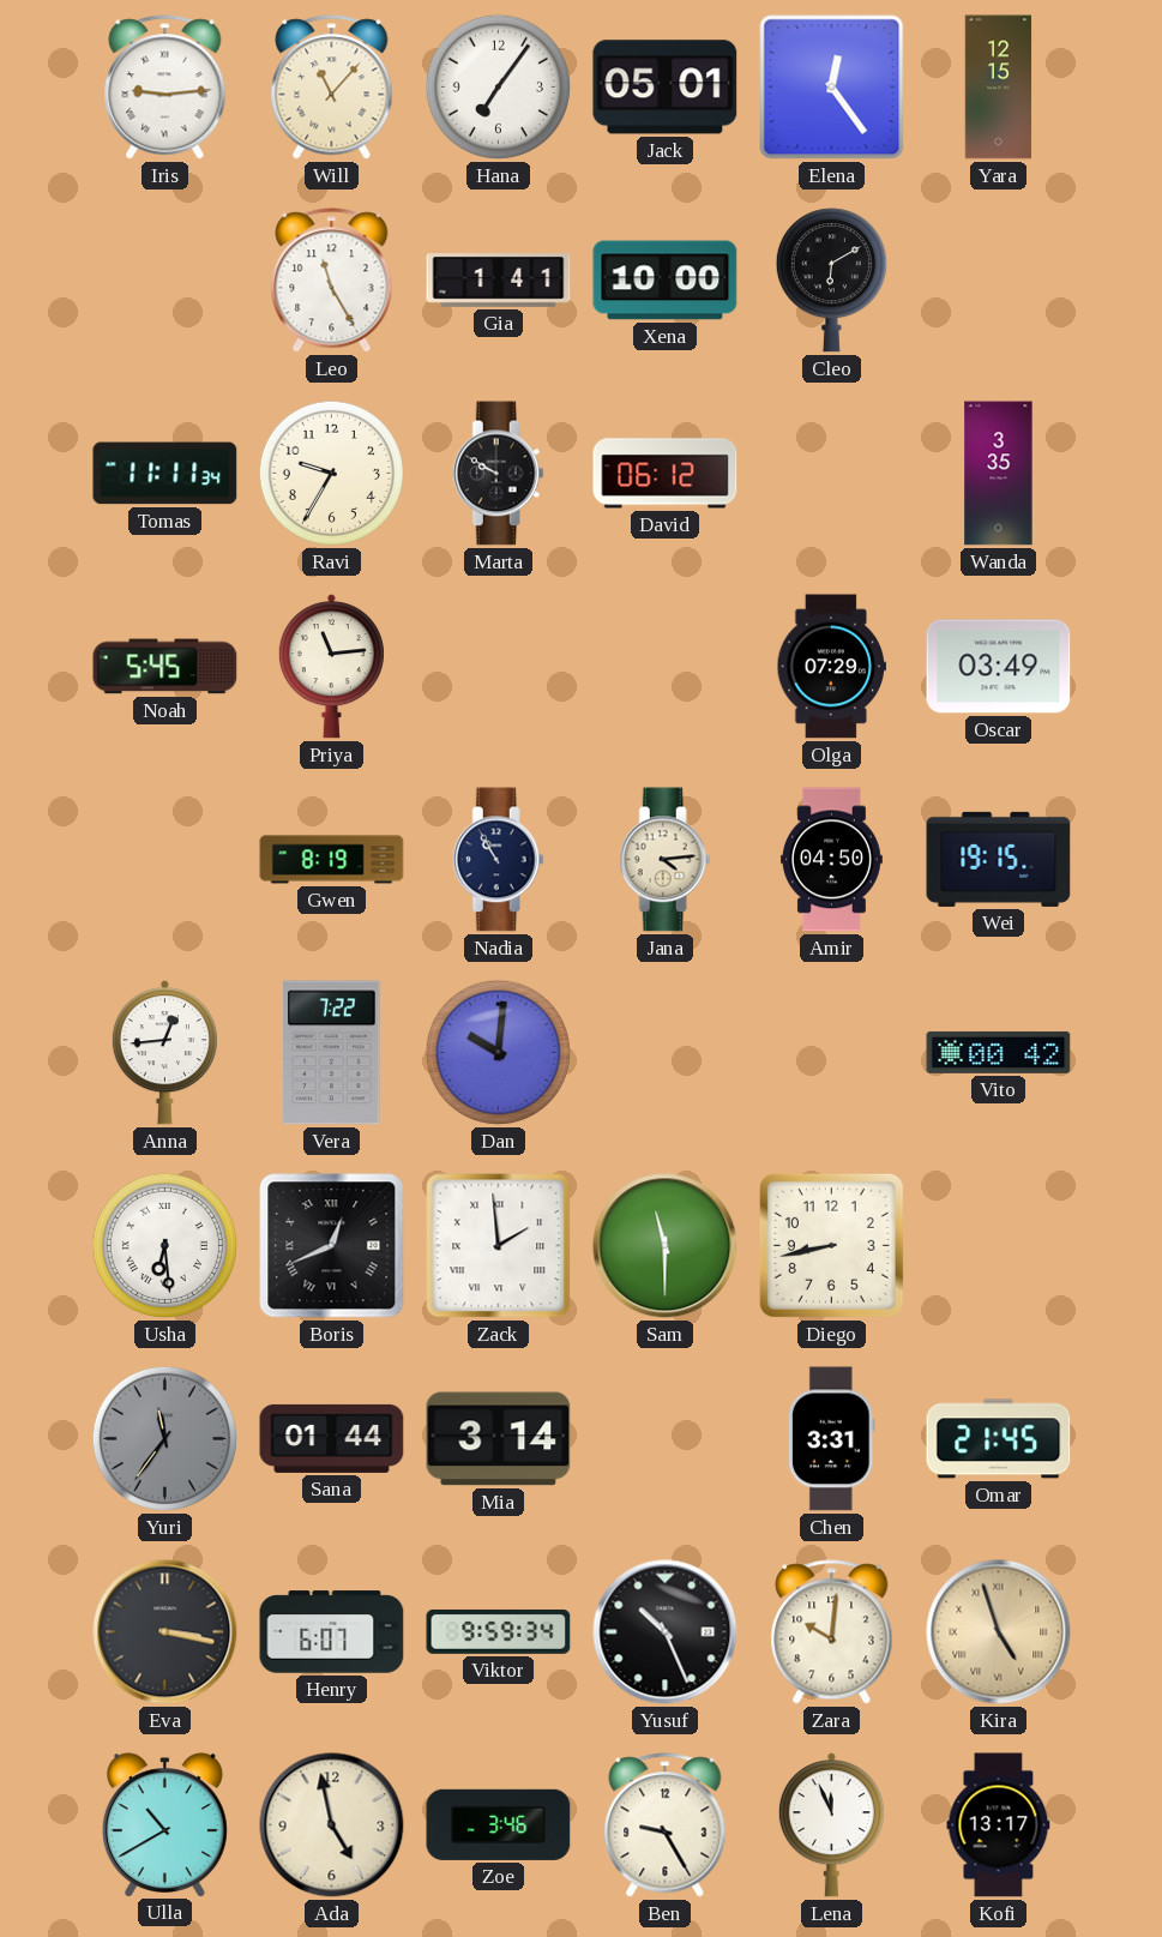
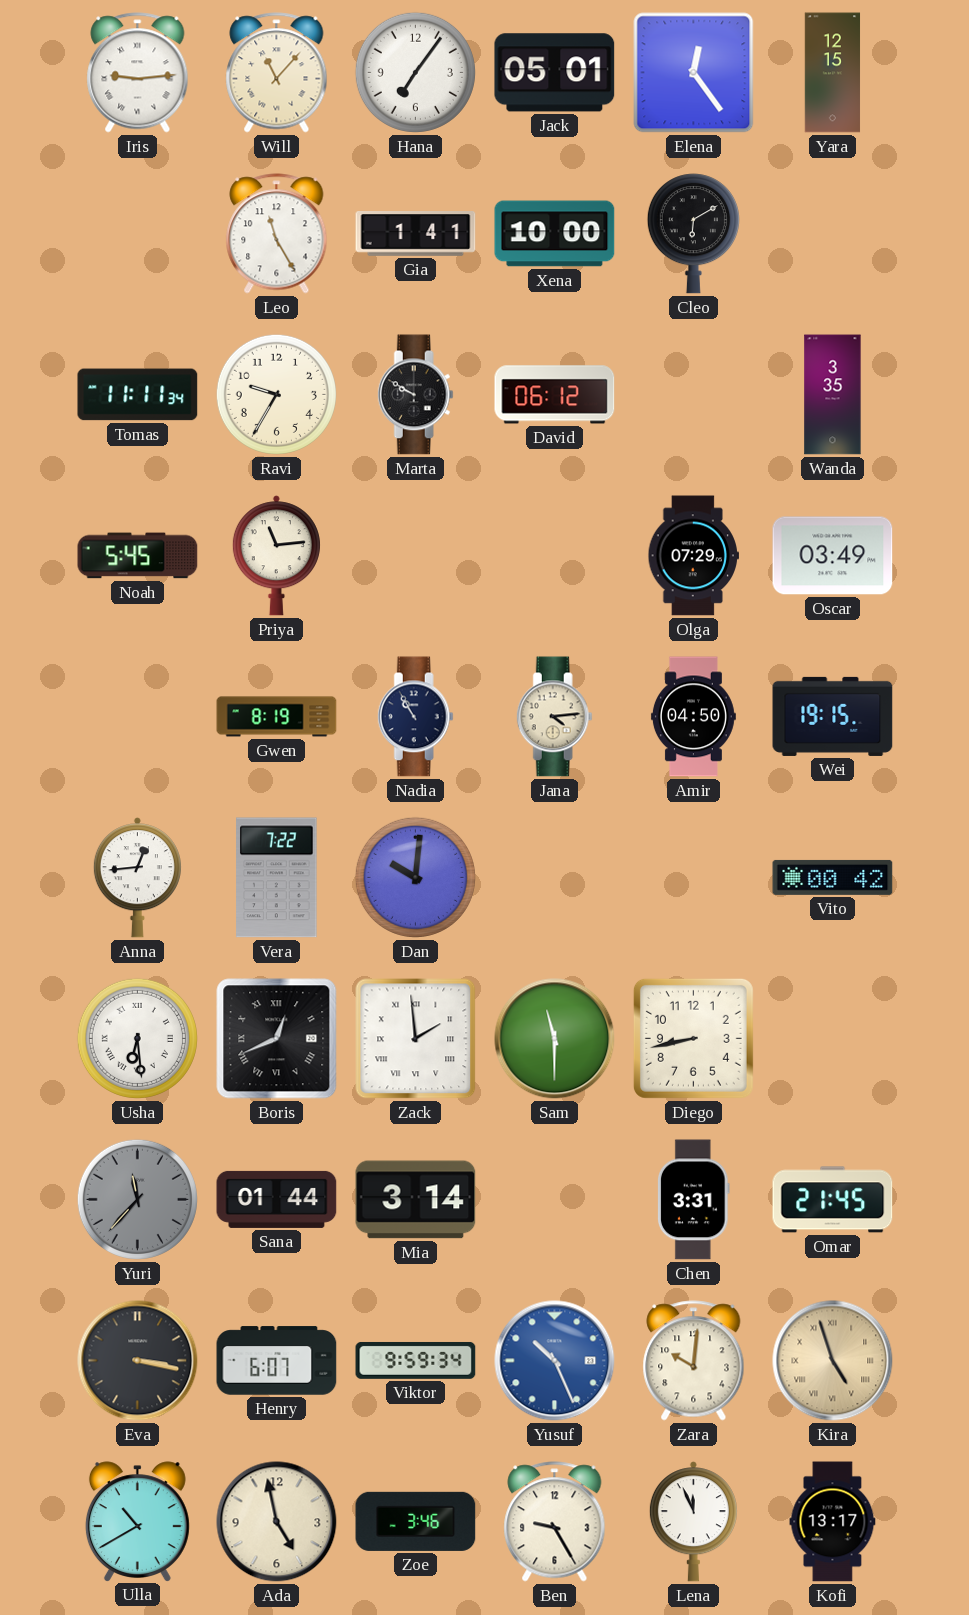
Yuri: 11:36 -> 11:37
Yusuf dial: black -> blue
